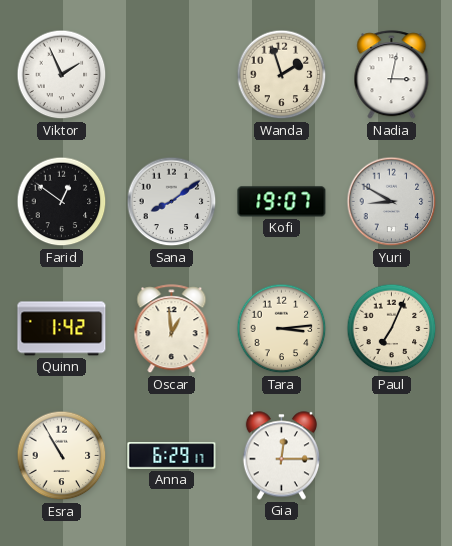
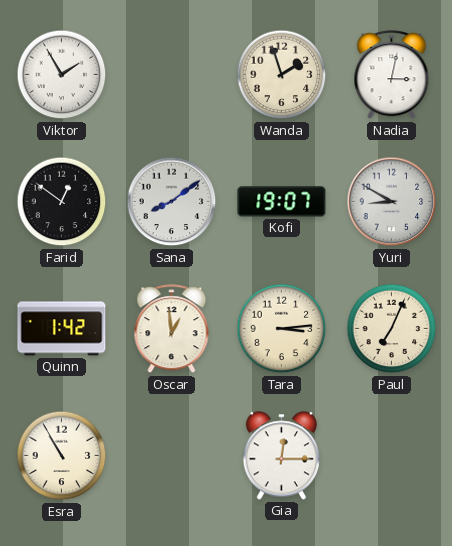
Viktor: 1:56 -> 1:55
Anna: 6:29 -> none
